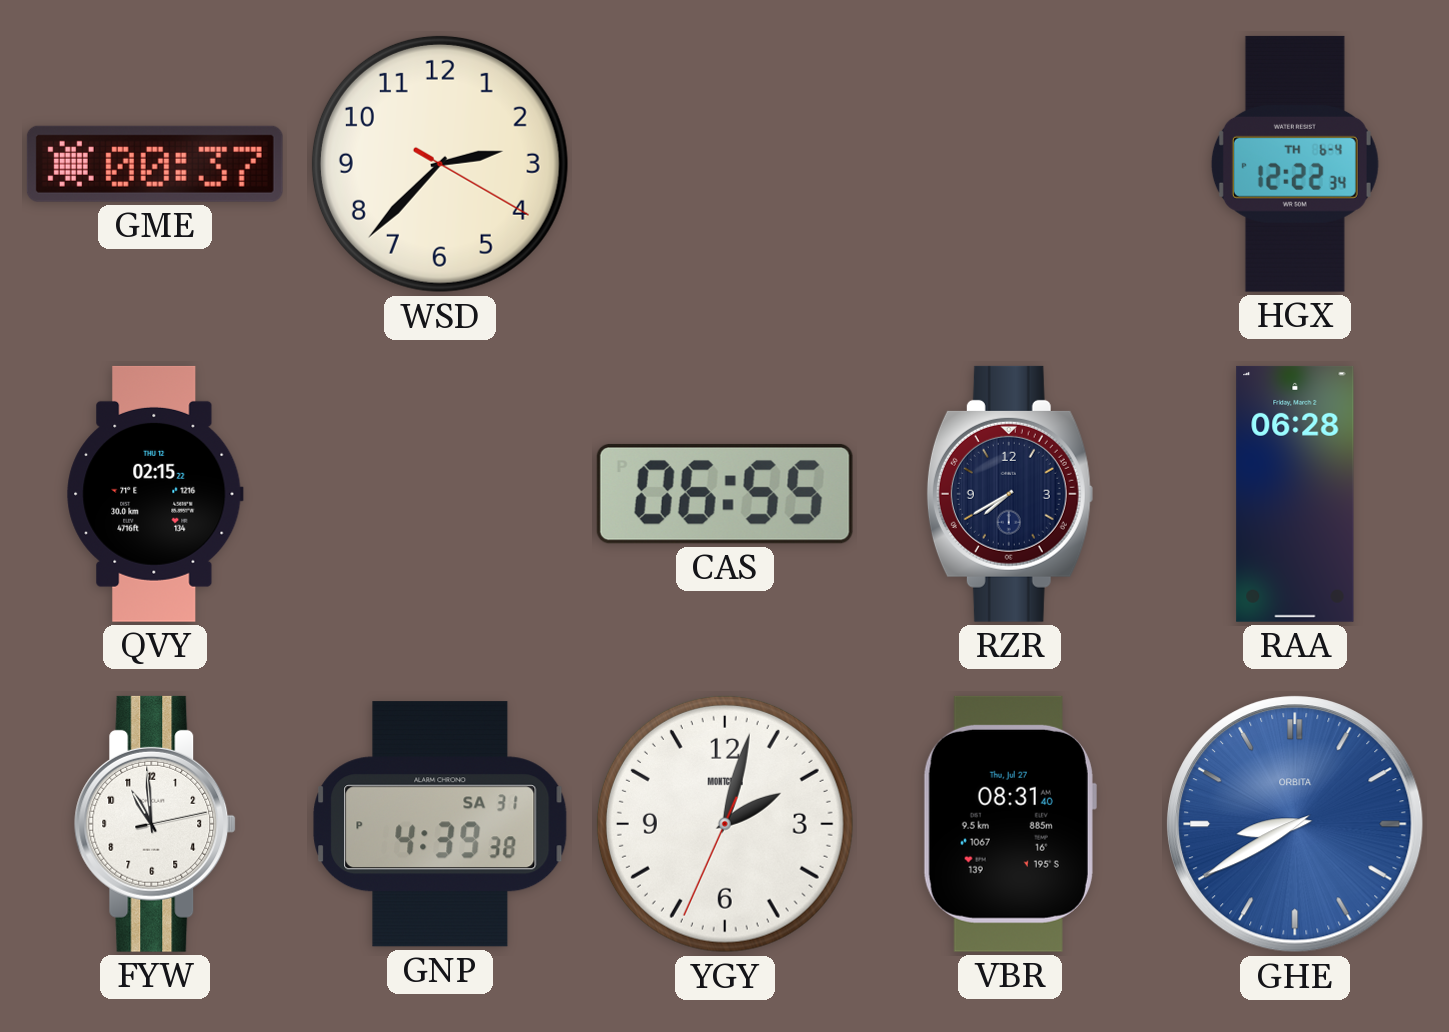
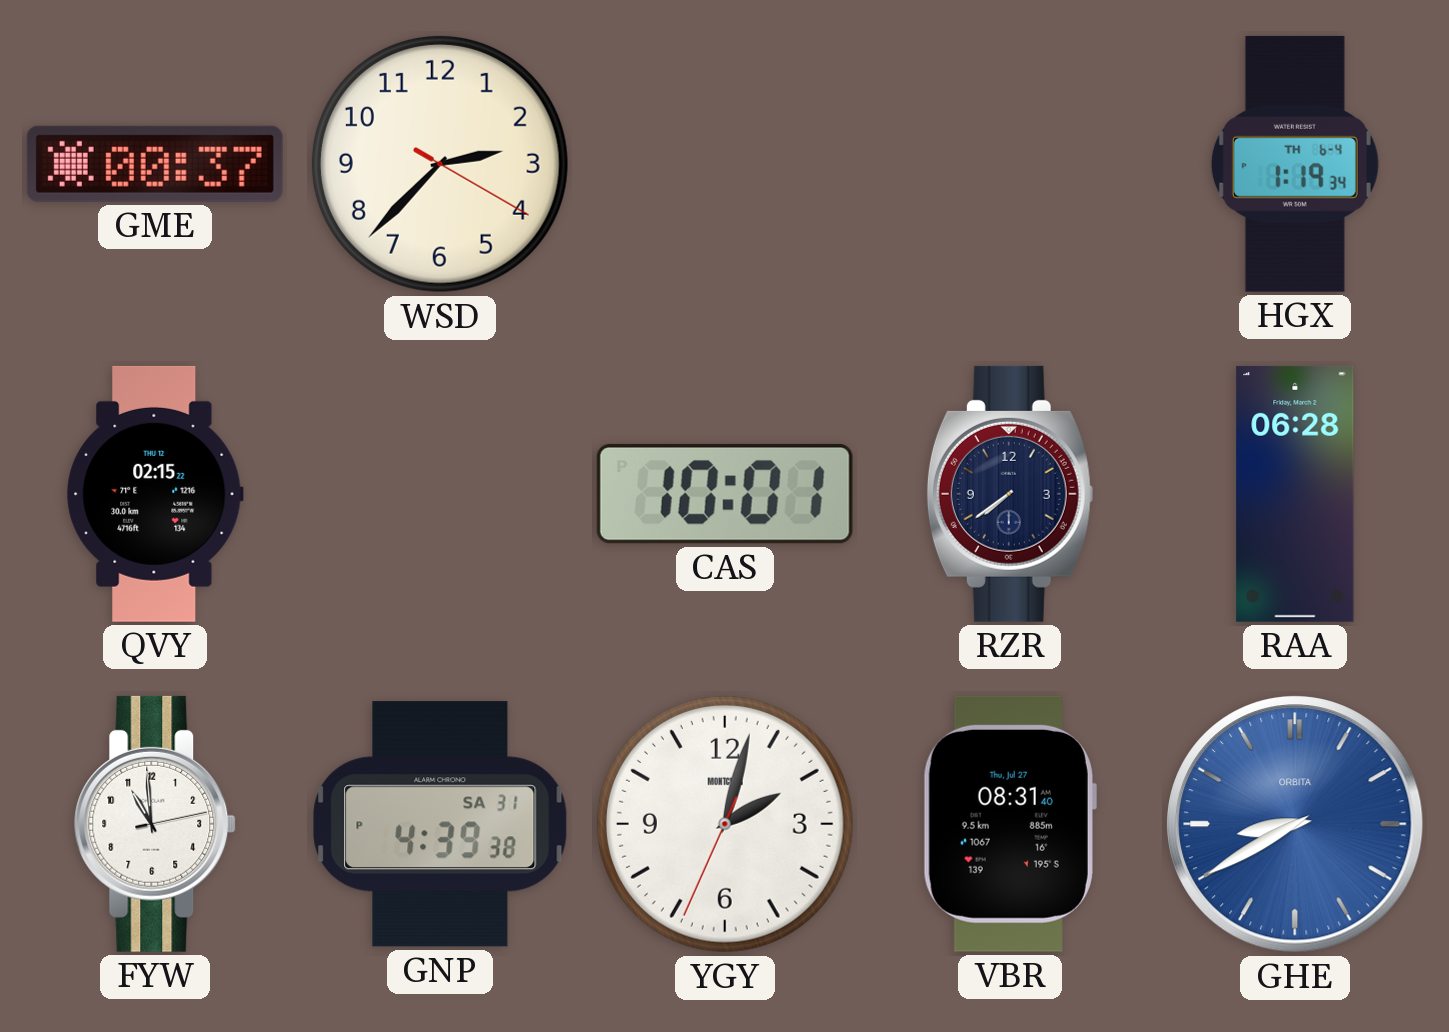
HGX: 12:22 -> 1:19
CAS: 06:55 -> 10:01
RZR: 7:40 -> 7:39
